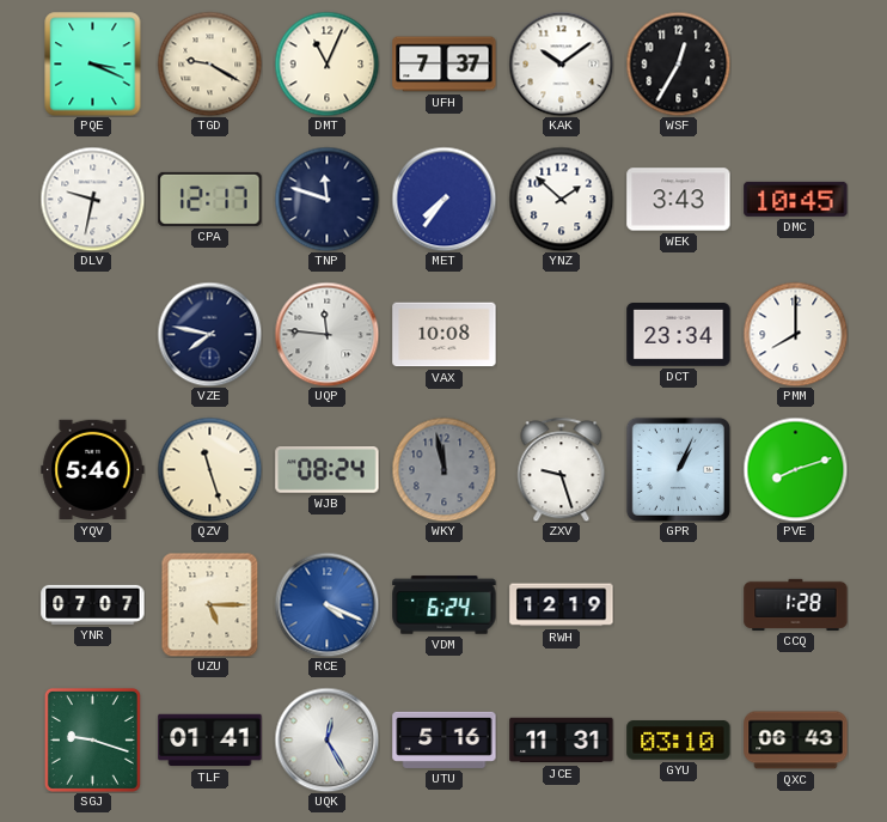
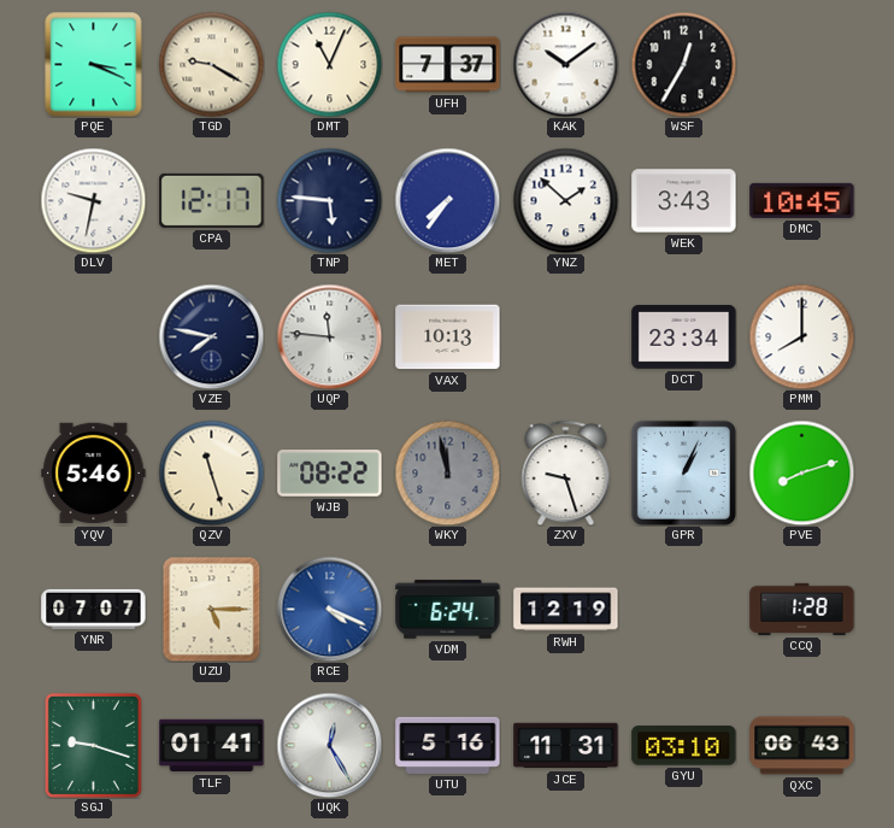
TNP: 11:48 -> 5:46
VAX: 10:08 -> 10:13
WJB: 08:24 -> 08:22
